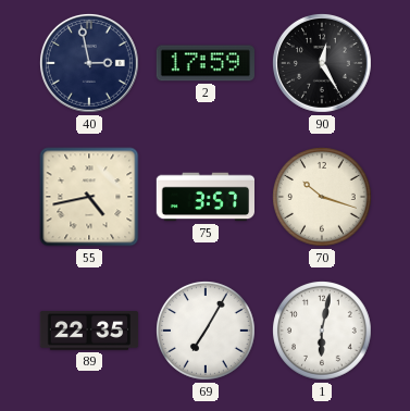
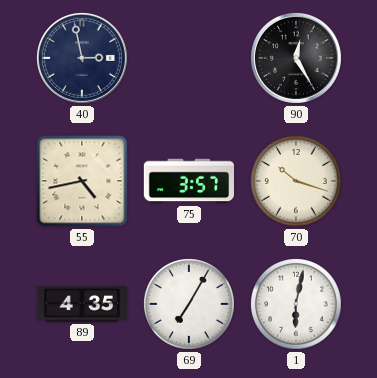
2: 17:59 -> none
89: 22:35 -> 4:35
